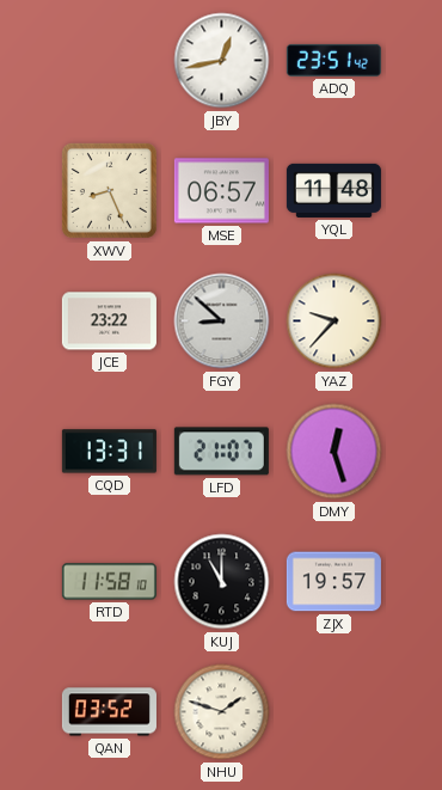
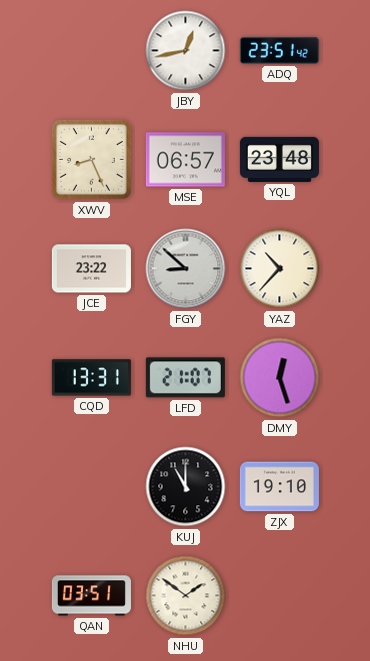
YQL: 11:48 -> 23:48
YAZ: 9:37 -> 10:37
RTD: 11:58 -> none
ZJX: 19:57 -> 19:10
QAN: 03:52 -> 03:51
NHU: 1:48 -> 1:51
